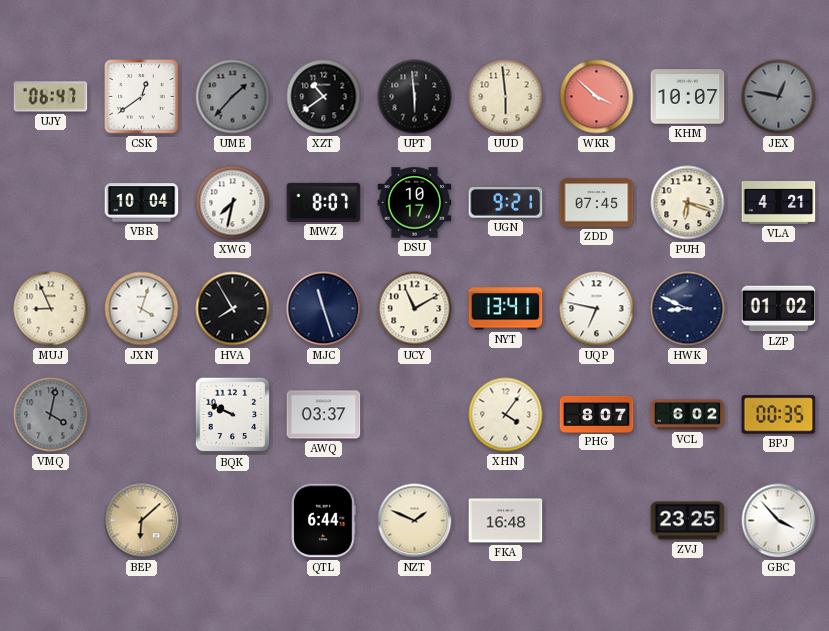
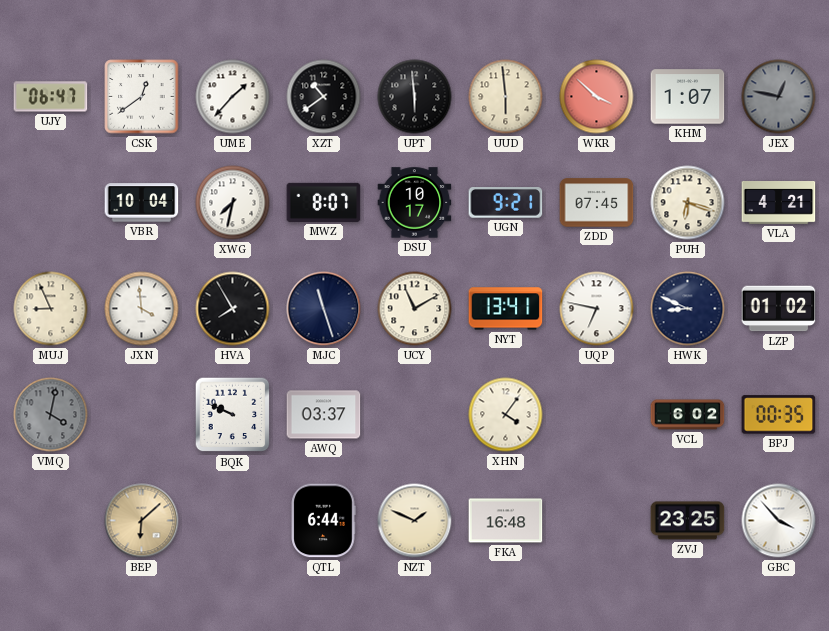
UME dial: grey -> white
KHM: 10:07 -> 1:07
JXN: 4:03 -> 3:59
PHG: 8:07 -> none
